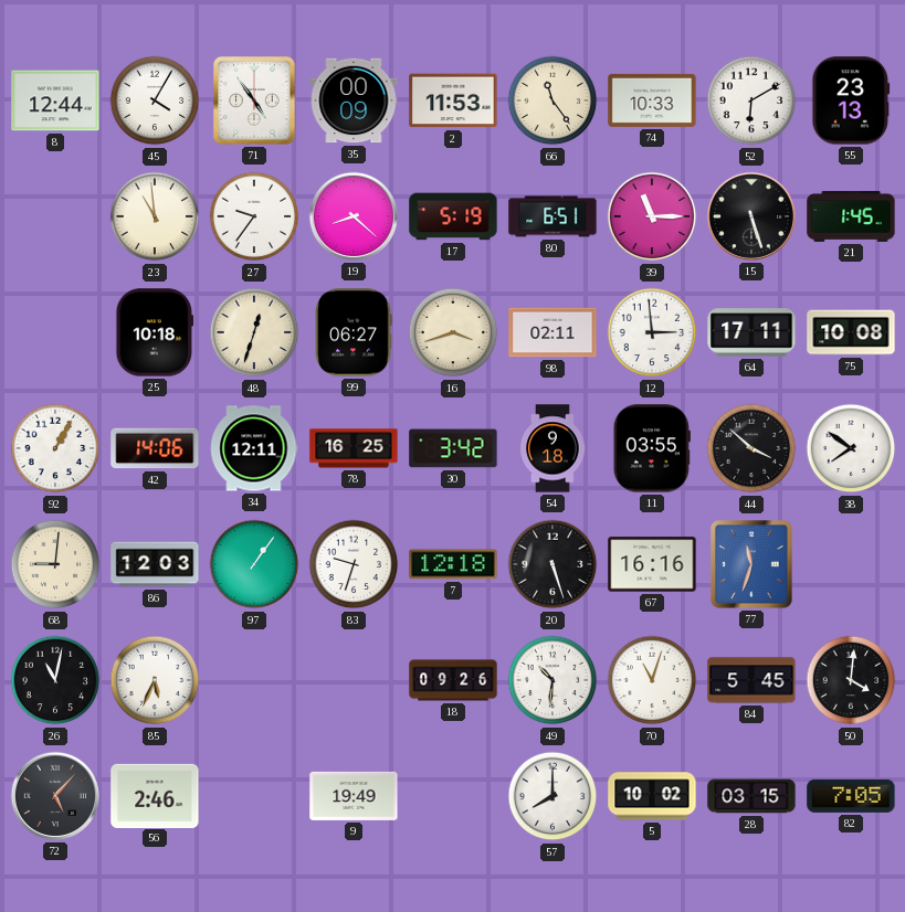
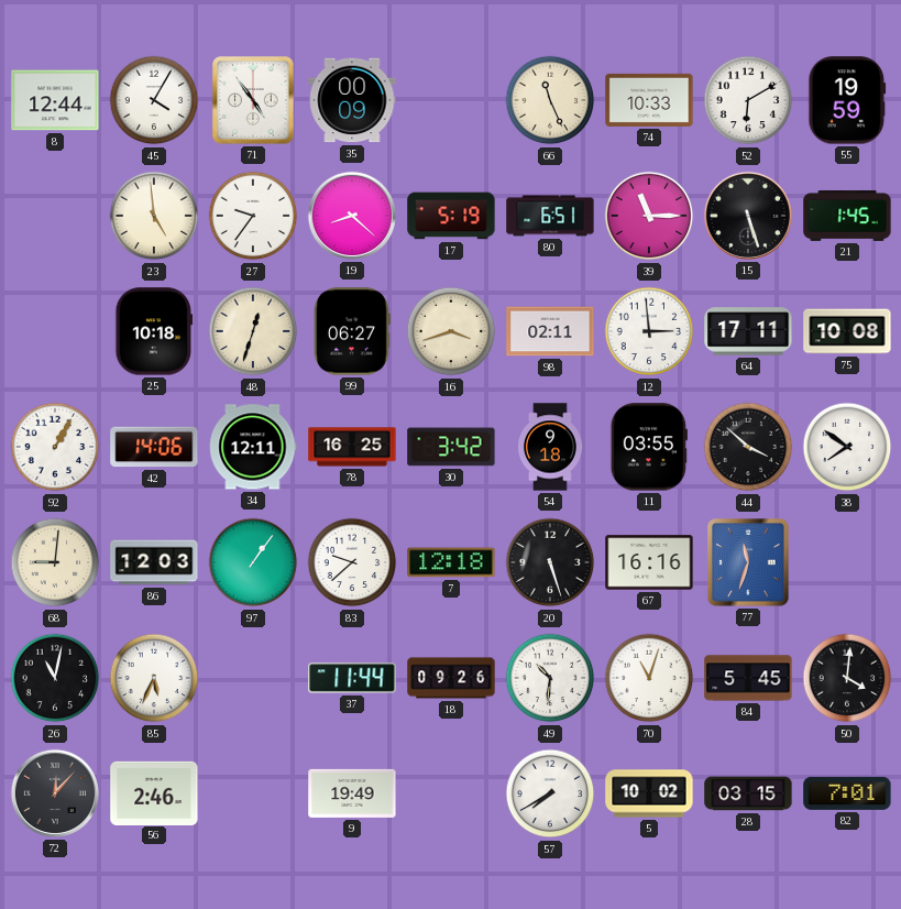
2: 11:53 -> none
66: 11:24 -> 11:26
55: 23:13 -> 19:59
23: 10:59 -> 4:59
83: 9:33 -> 9:38
37: none -> 11:44
72: 5:07 -> 12:07
57: 8:00 -> 7:40
82: 7:05 -> 7:01
